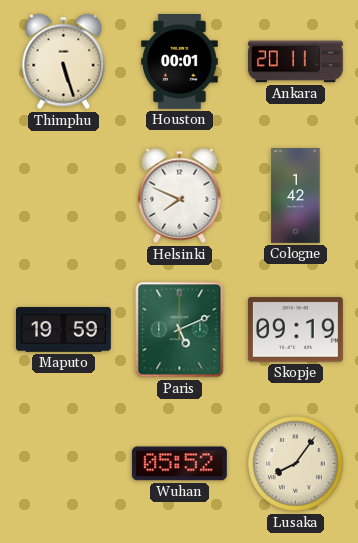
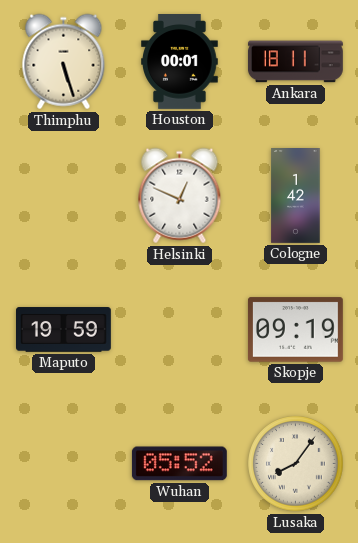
Ankara: 20:11 -> 18:11
Helsinki: 7:49 -> 12:49
Paris: 5:11 -> none
